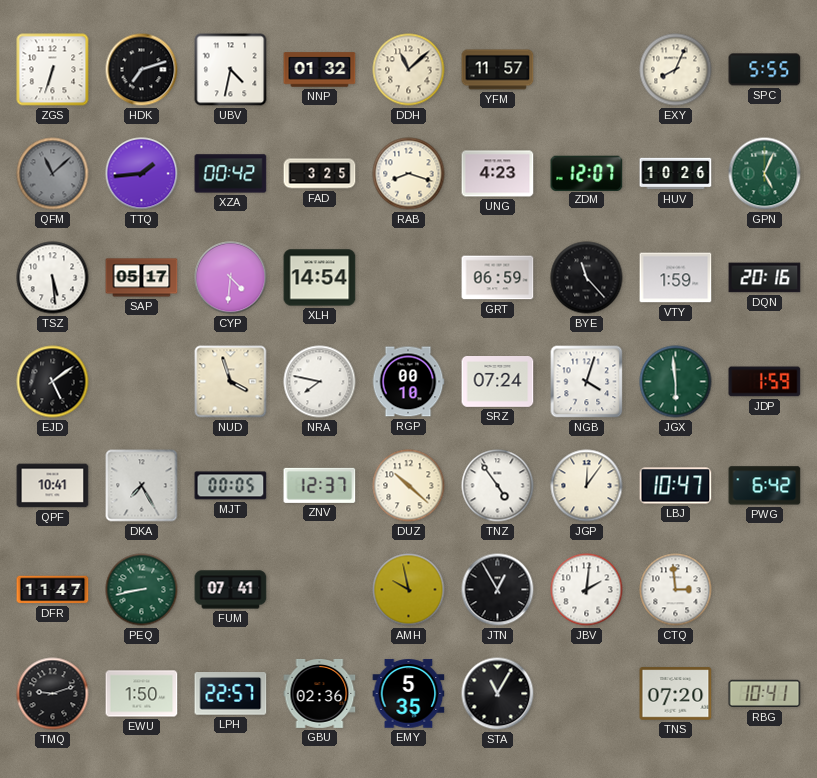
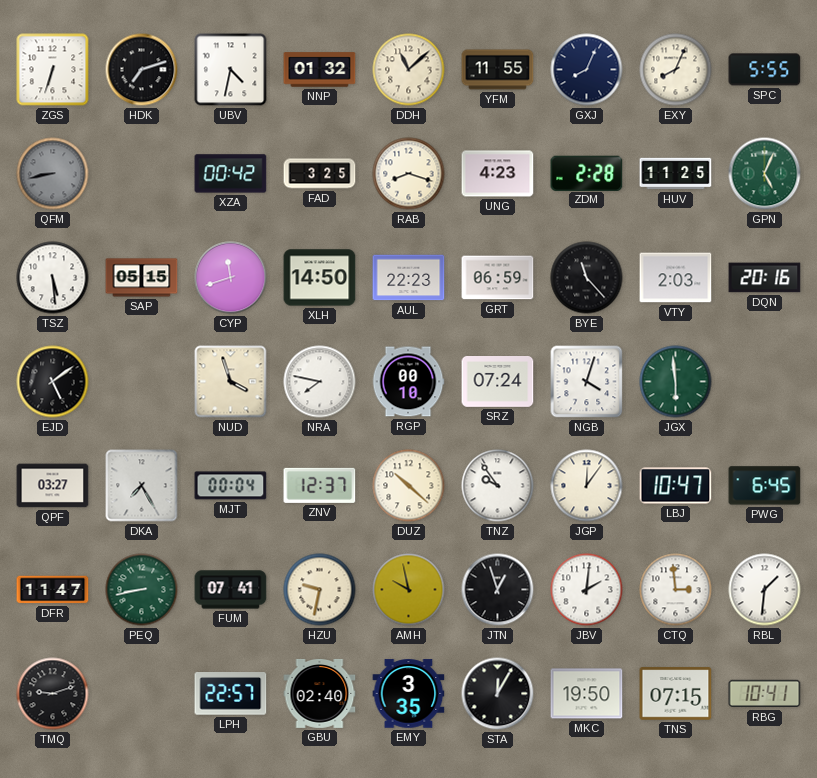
YFM: 11:57 -> 11:55
GXJ: none -> 8:04
QFM: 11:08 -> 8:43
TTQ: 1:44 -> none
ZDM: 12:07 -> 2:28
HUV: 10:26 -> 11:25
SAP: 05:17 -> 05:15
CYP: 4:31 -> 11:42
XLH: 14:54 -> 14:50
AUL: none -> 22:23
VTY: 1:59 -> 2:03
JDP: 1:59 -> none
QPF: 10:41 -> 03:27
MJT: 00:05 -> 00:04
TNZ: 4:54 -> 9:54
PWG: 6:42 -> 6:45
HZU: none -> 9:32
JTN: 12:55 -> 12:57
RBL: none -> 1:31
EWU: 1:50 -> none
GBU: 02:36 -> 02:40
EMY: 5:35 -> 3:35
STA: 11:05 -> 12:05
MKC: none -> 19:50
TNS: 07:20 -> 07:15
